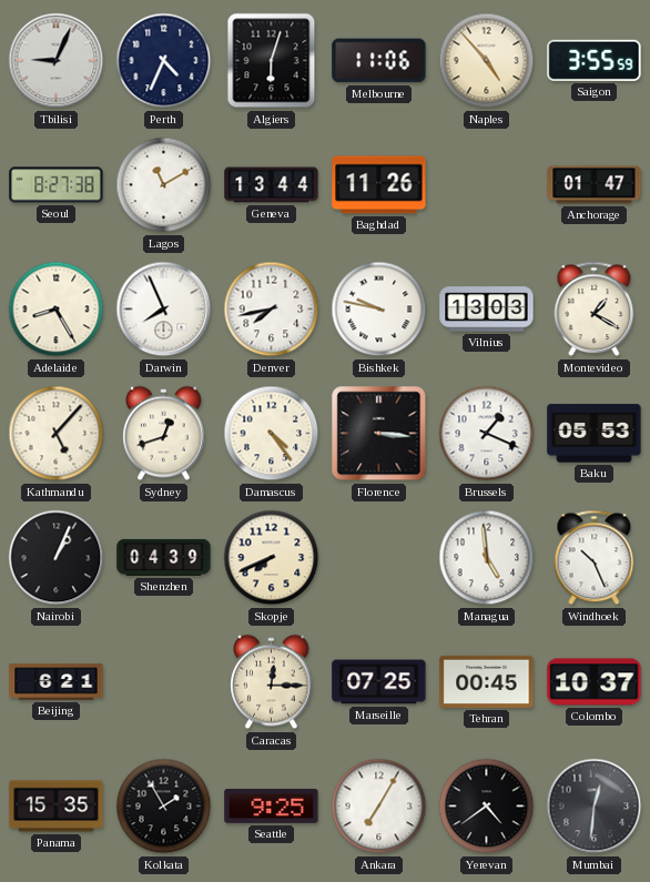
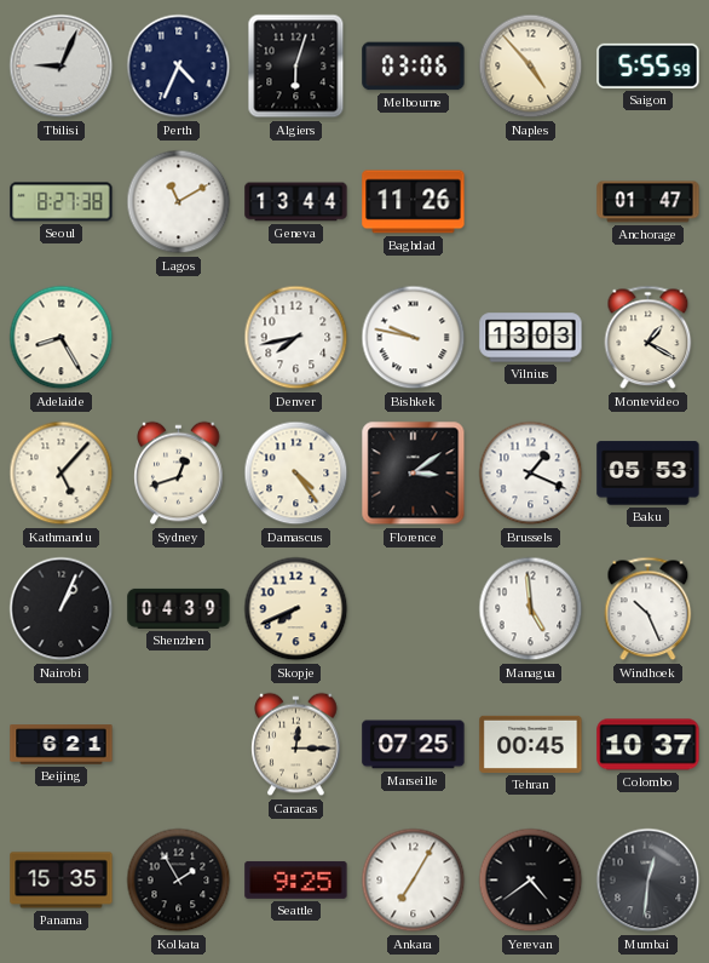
Melbourne: 11:06 -> 03:06
Saigon: 3:55 -> 5:55
Darwin: 7:56 -> none
Florence: 3:16 -> 3:09
